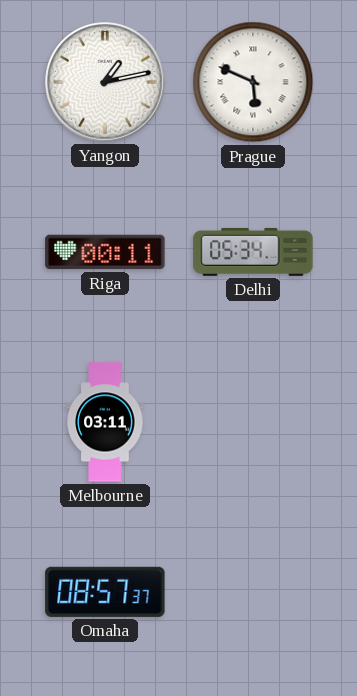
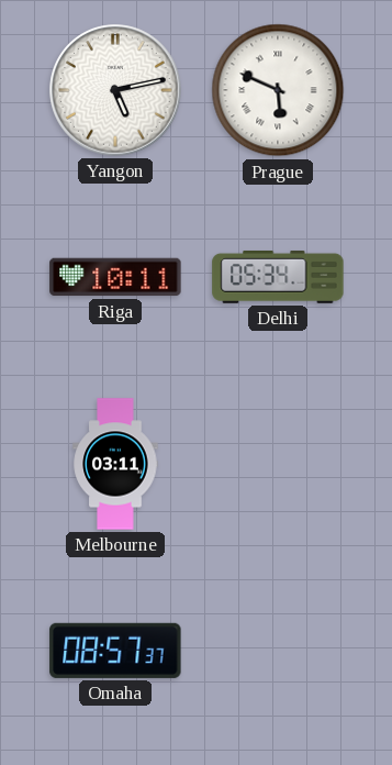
Yangon: 1:13 -> 5:13
Riga: 00:11 -> 10:11
